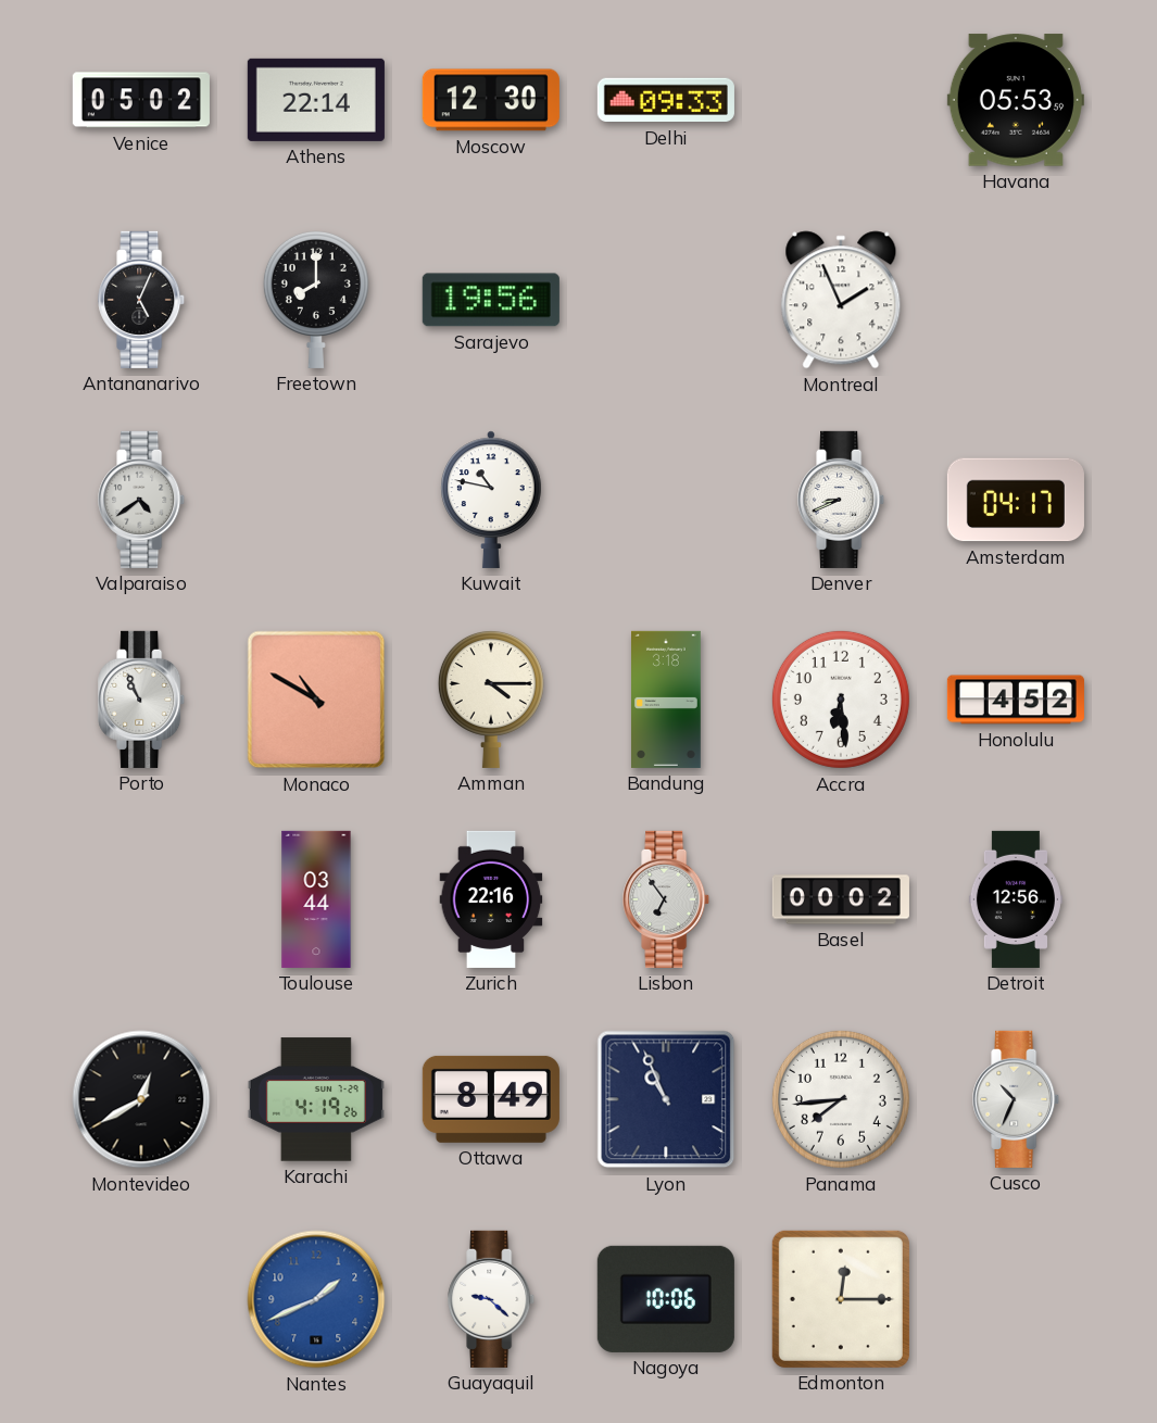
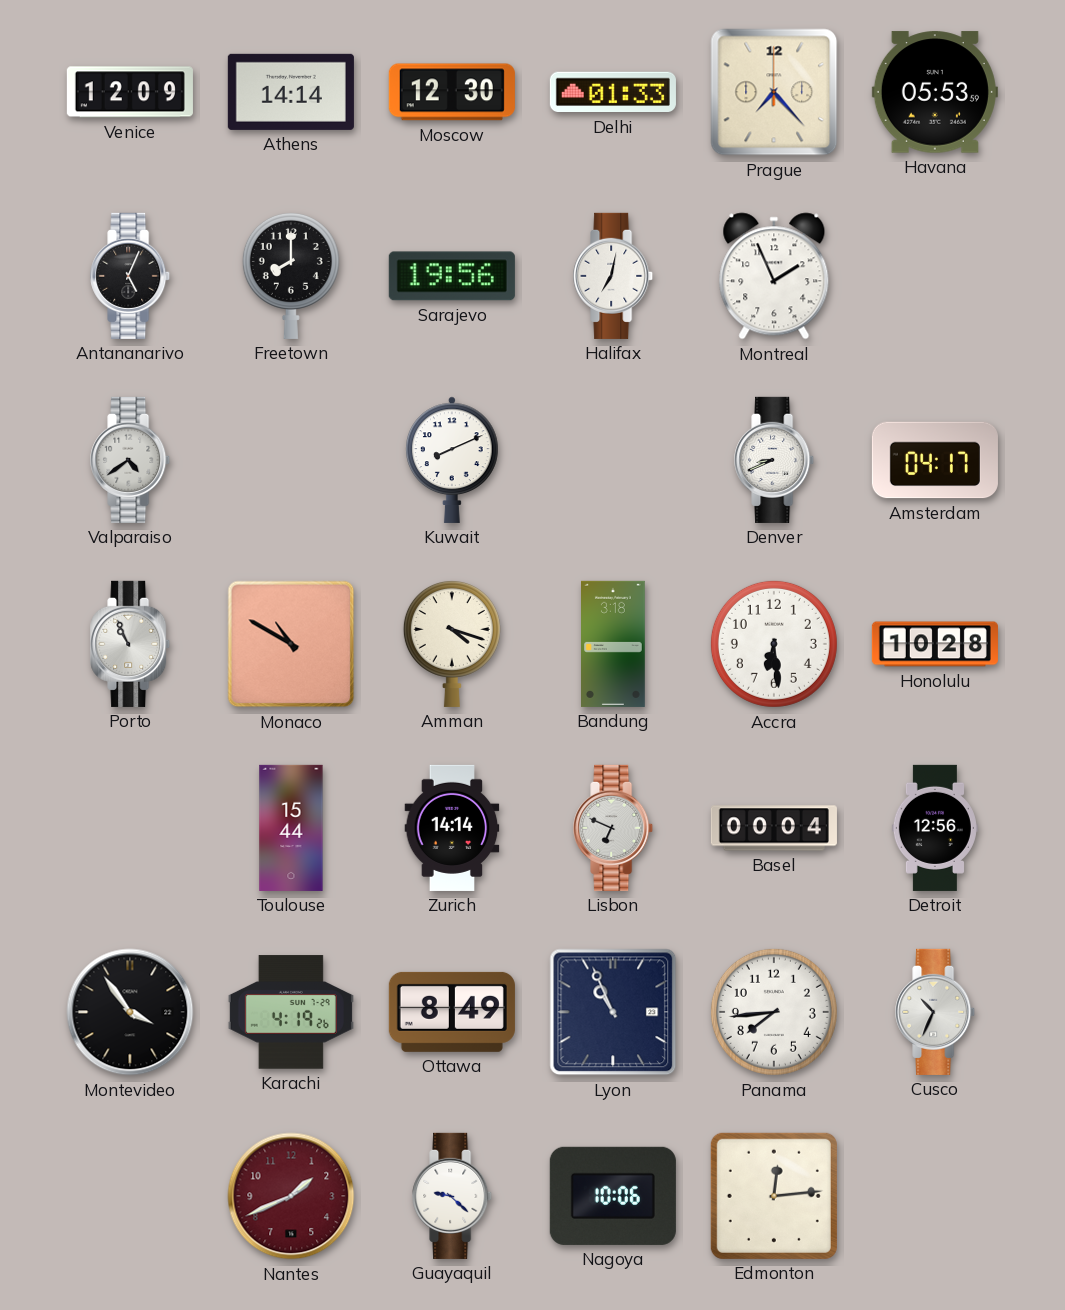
Venice: 05:02 -> 12:09
Athens: 22:14 -> 14:14
Delhi: 09:33 -> 01:33
Prague: none -> 7:23
Halifax: none -> 7:02
Kuwait: 10:47 -> 8:11
Amman: 4:15 -> 4:18
Honolulu: 4:52 -> 10:28
Toulouse: 03:44 -> 15:44
Zurich: 22:16 -> 14:14
Lisbon: 6:54 -> 6:49
Basel: 00:02 -> 00:04
Montevideo: 12:40 -> 3:54
Nantes dial: blue -> burgundy
Edmonton: 12:15 -> 12:14
